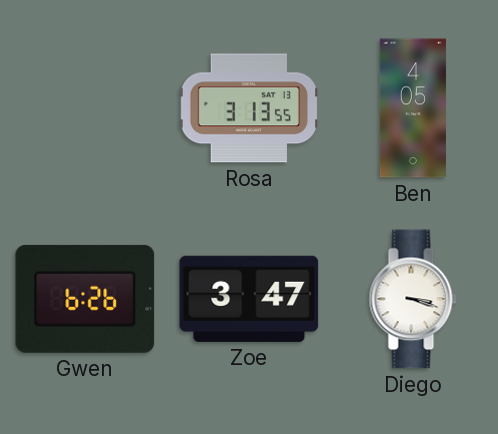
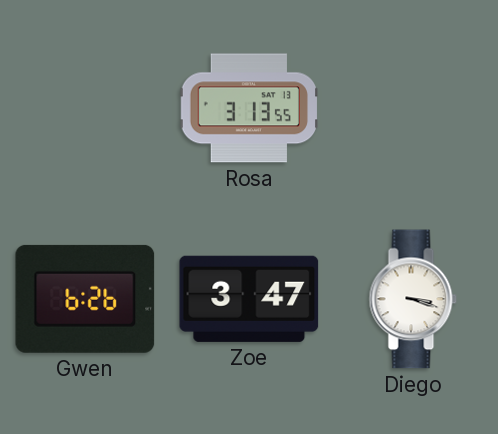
Ben: 4:05 -> none
